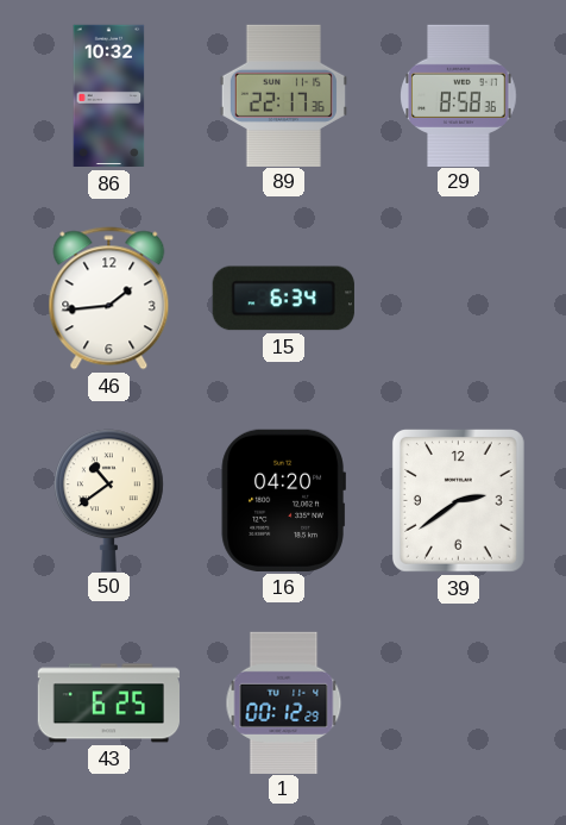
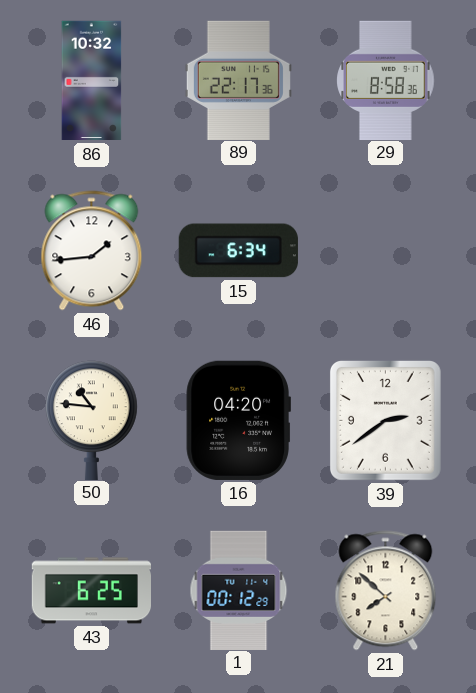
50: 10:39 -> 10:46
21: none -> 7:52
